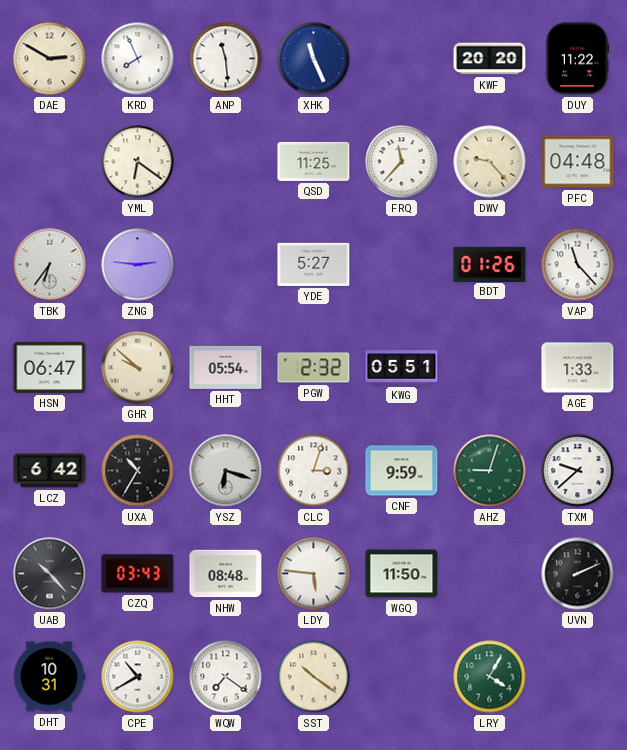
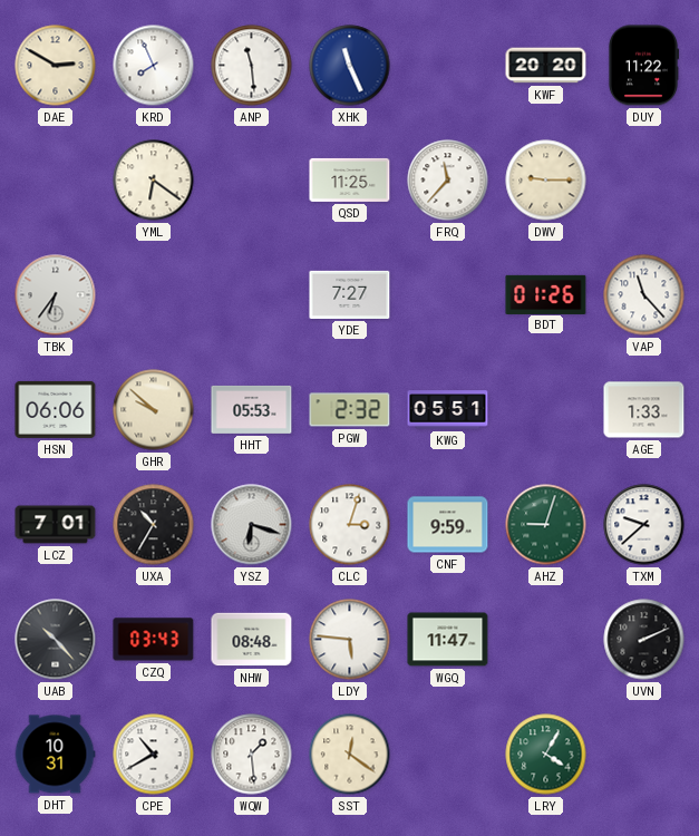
DWV: 9:23 -> 9:15
PFC: 04:48 -> none
ZNG: 2:46 -> none
YDE: 5:27 -> 7:27
HSN: 06:47 -> 06:06
HHT: 05:54 -> 05:53
LCZ: 6:42 -> 7:01
WGQ: 11:50 -> 11:47
WQW: 7:21 -> 1:29
SST: 10:21 -> 12:21
